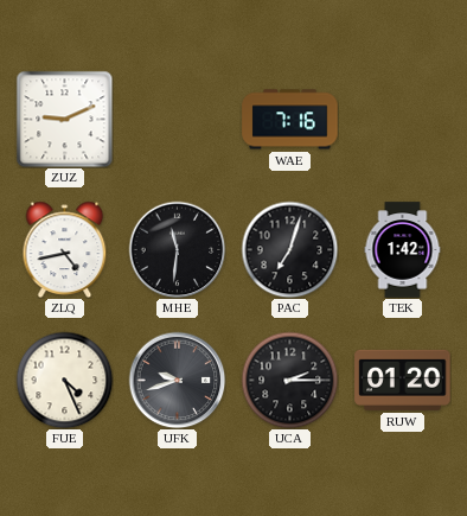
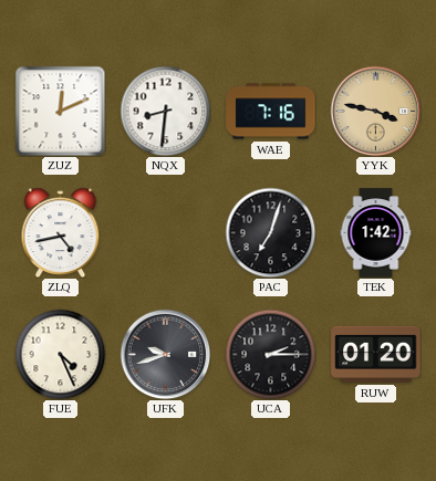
ZUZ: 9:11 -> 12:11
NQX: none -> 8:31
YYK: none -> 3:47
MHE: 11:31 -> none
